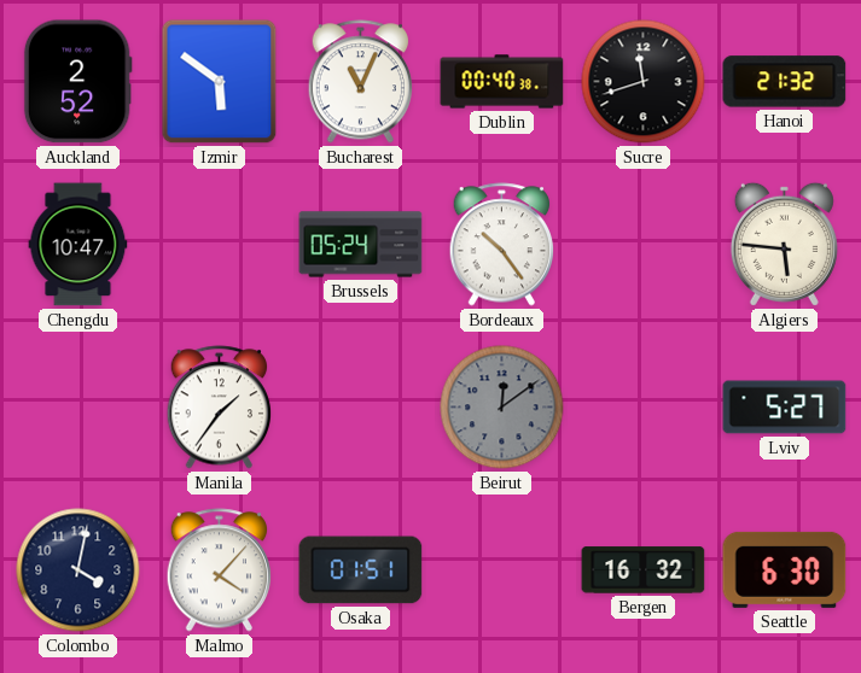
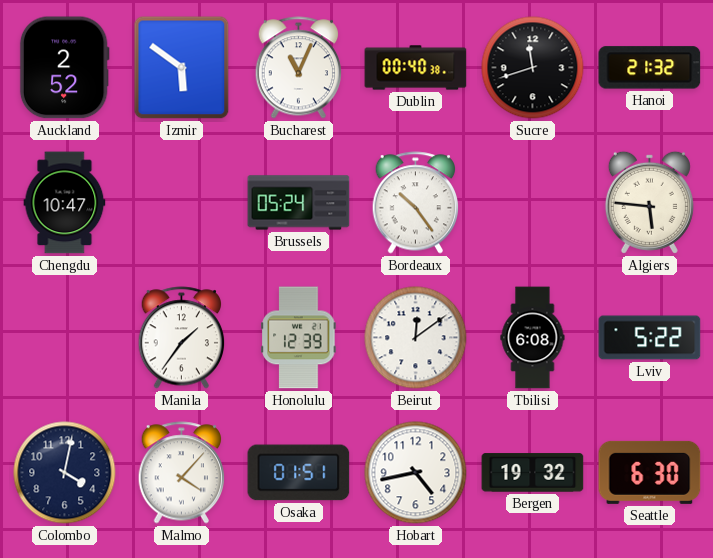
Honolulu: none -> 12:39
Beirut dial: grey -> white
Tbilisi: none -> 6:08
Lviv: 5:27 -> 5:22
Hobart: none -> 4:43
Bergen: 16:32 -> 19:32
